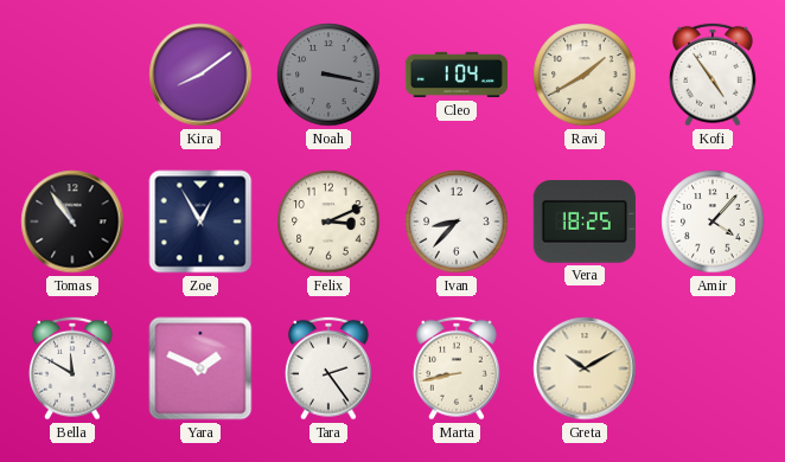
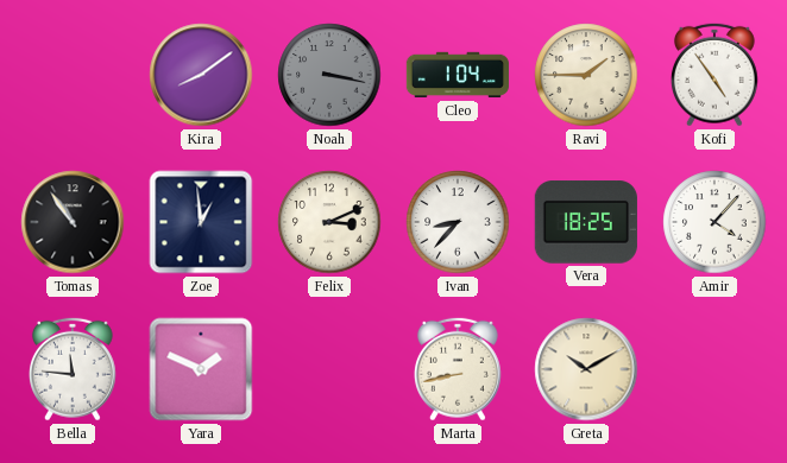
Ravi: 1:40 -> 1:45
Zoe: 12:55 -> 12:59
Bella: 11:50 -> 11:46
Tara: 2:24 -> none
